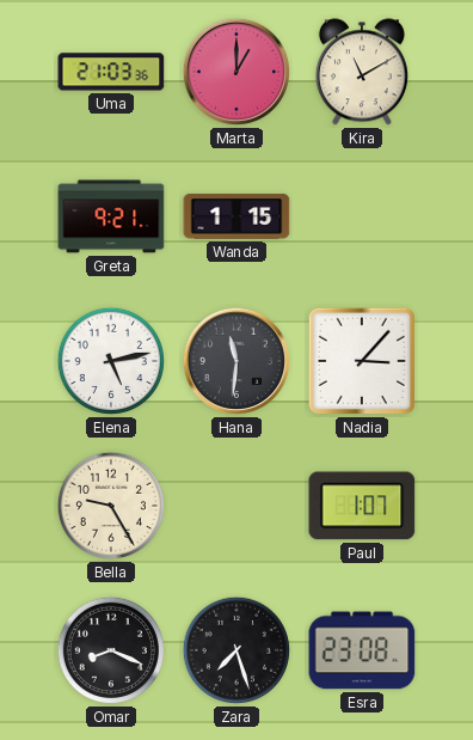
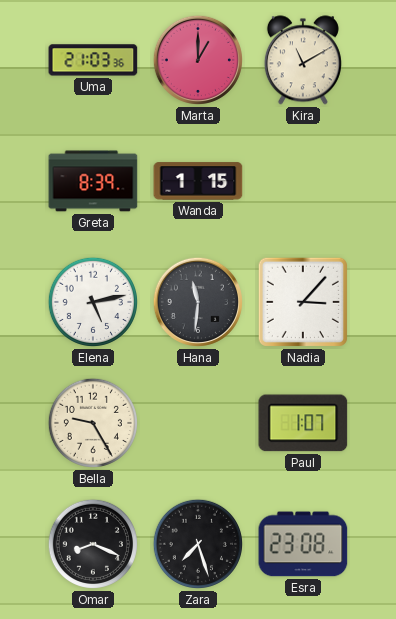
Greta: 9:21 -> 8:39
